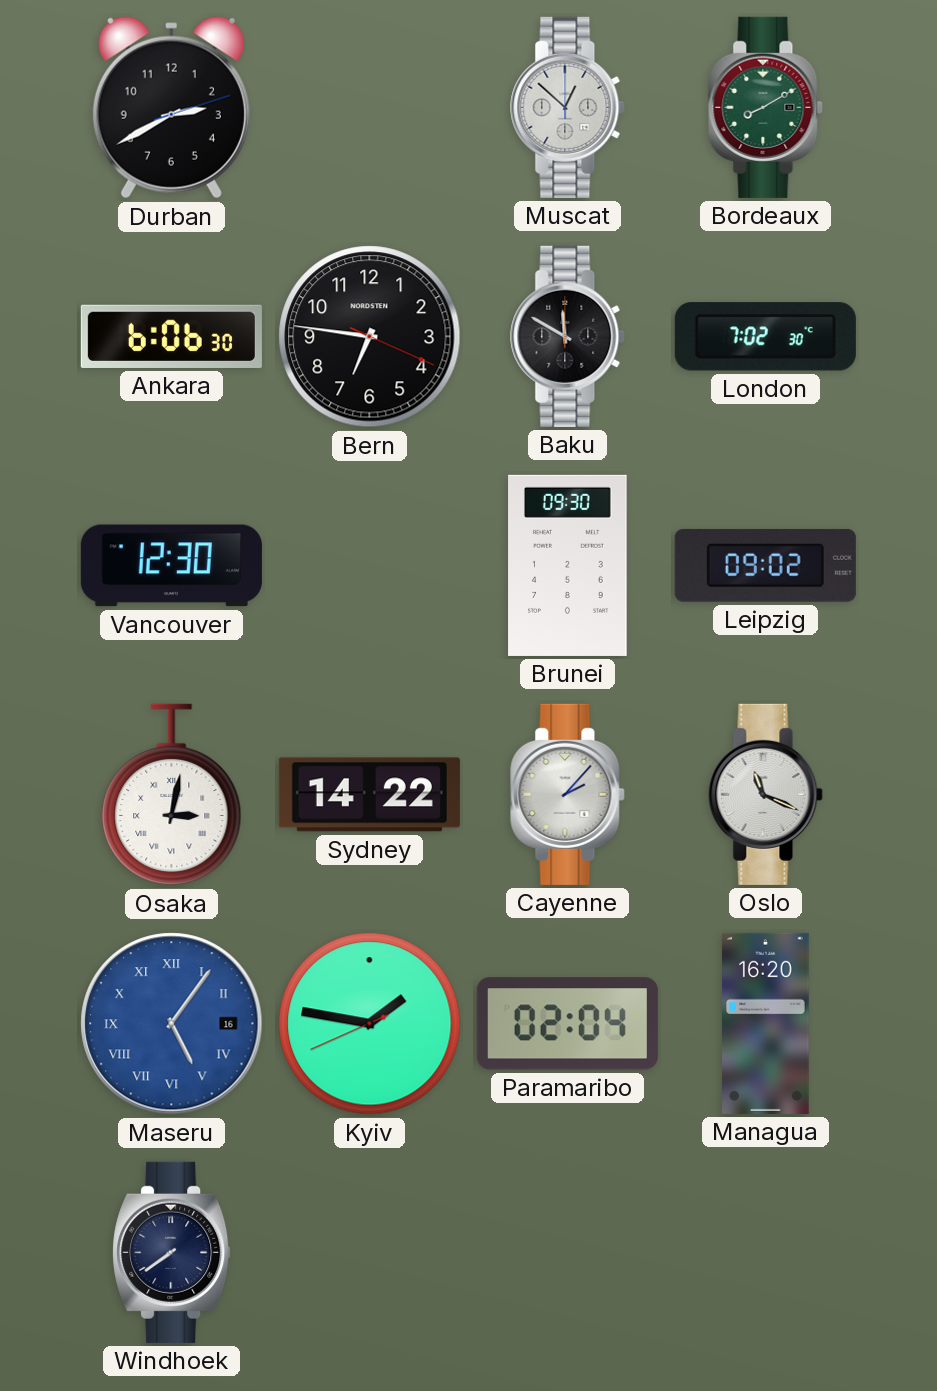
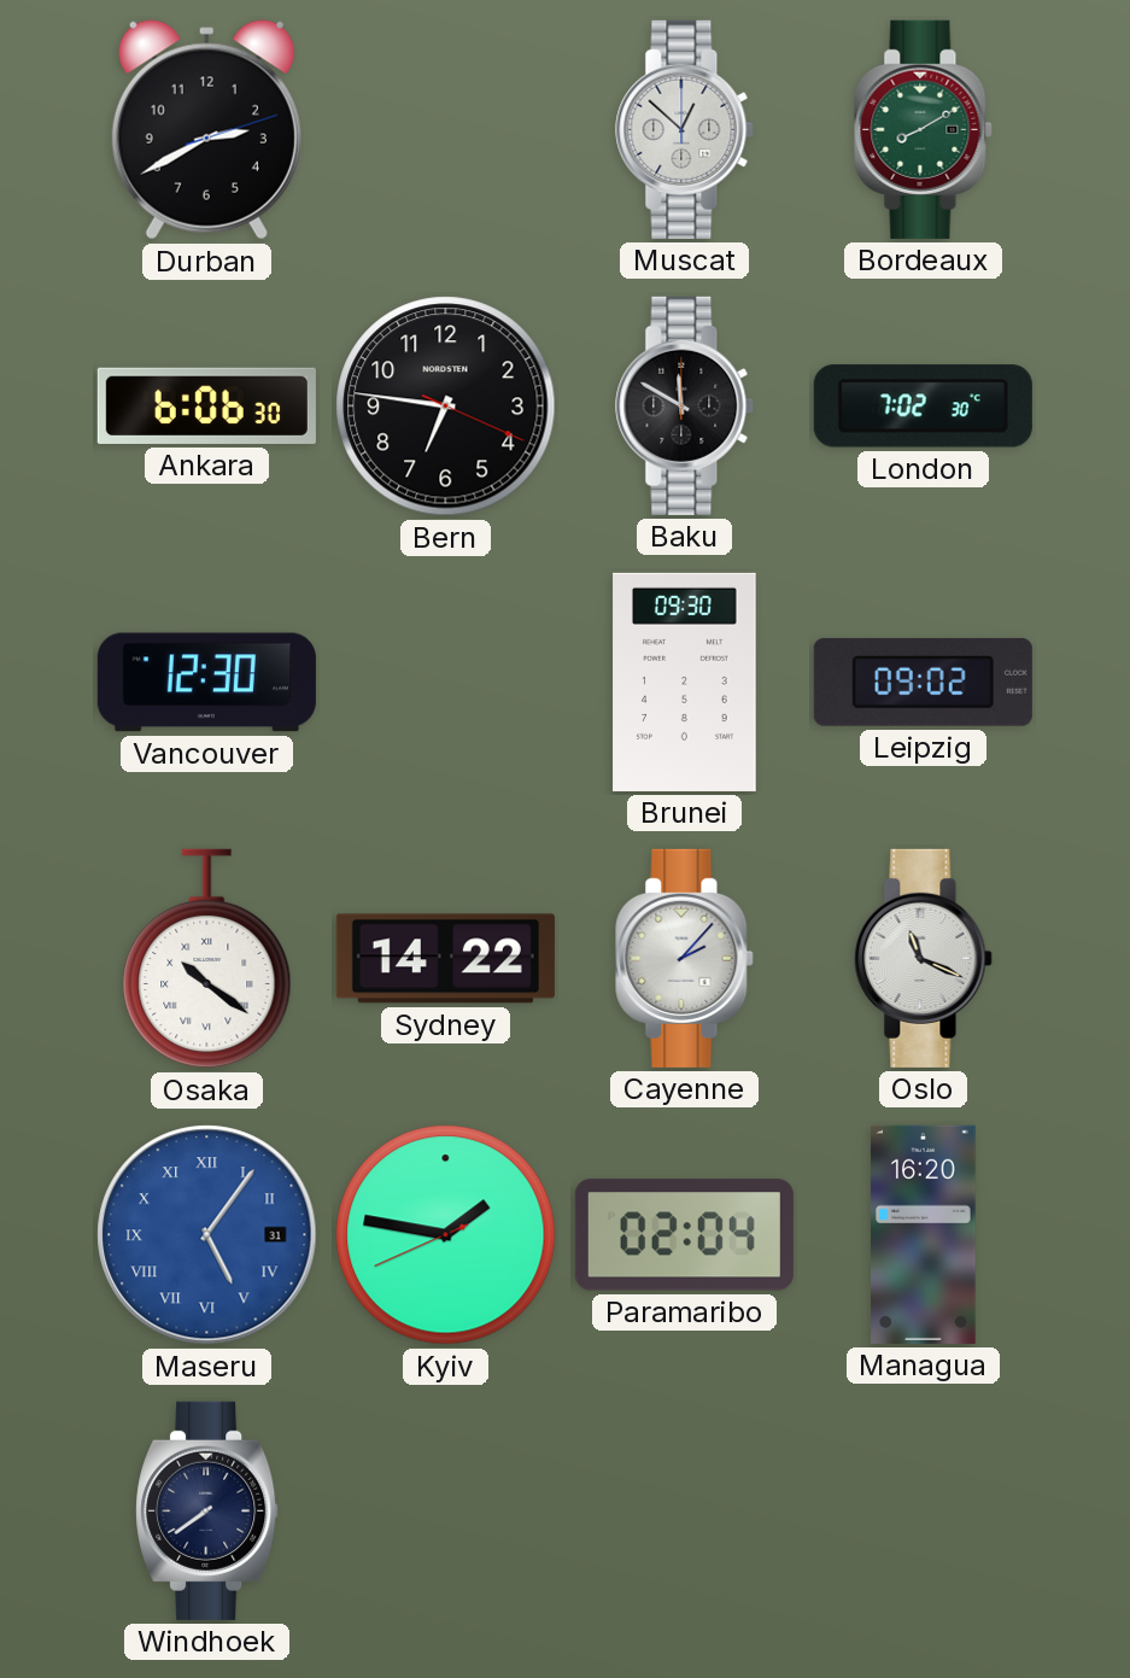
Osaka: 3:02 -> 10:21
Maseru date: 16 -> 31
